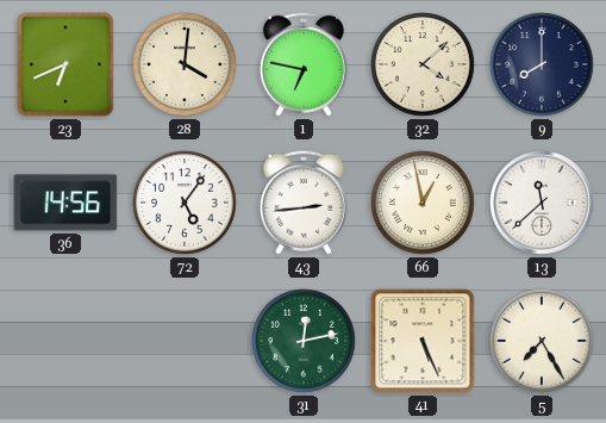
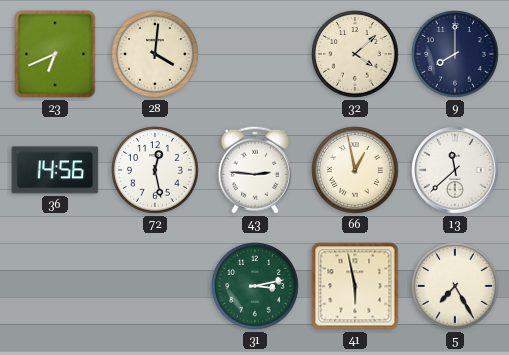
1: 6:47 -> none
72: 5:06 -> 12:28
43: 2:44 -> 2:46
31: 12:13 -> 3:13
41: 5:26 -> 5:58
